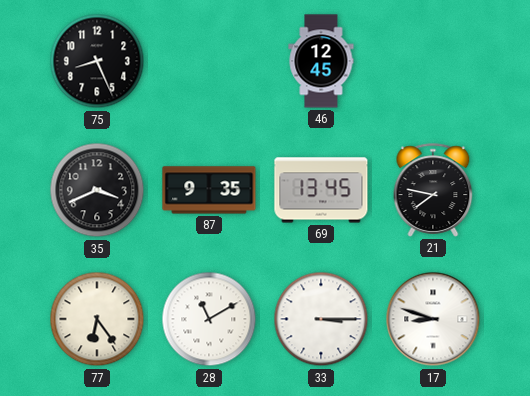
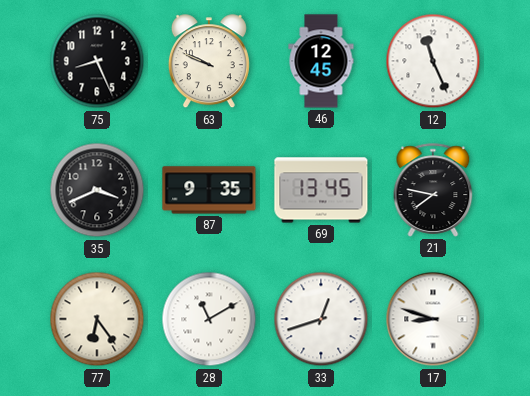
63: none -> 9:49
12: none -> 11:26
33: 3:15 -> 12:42
